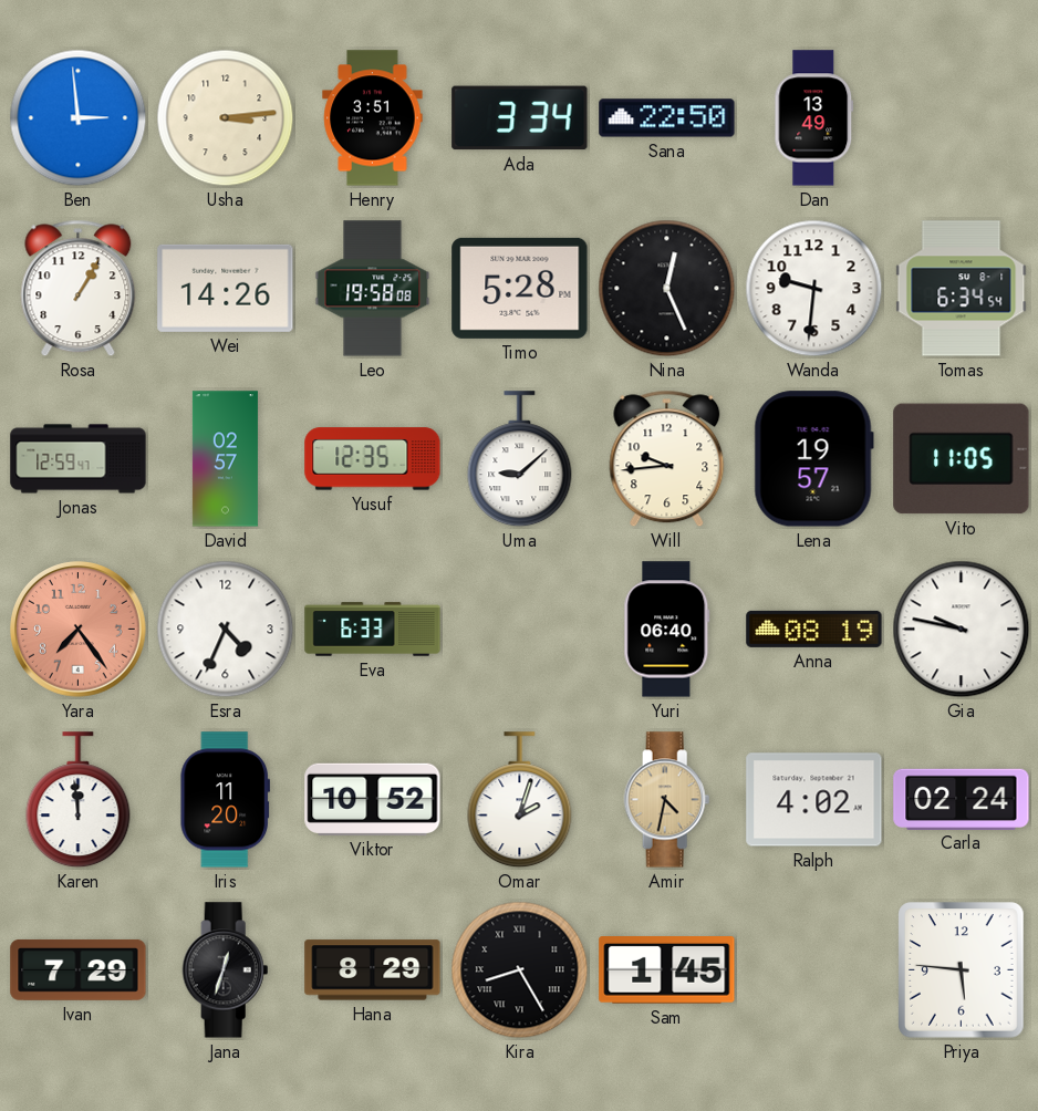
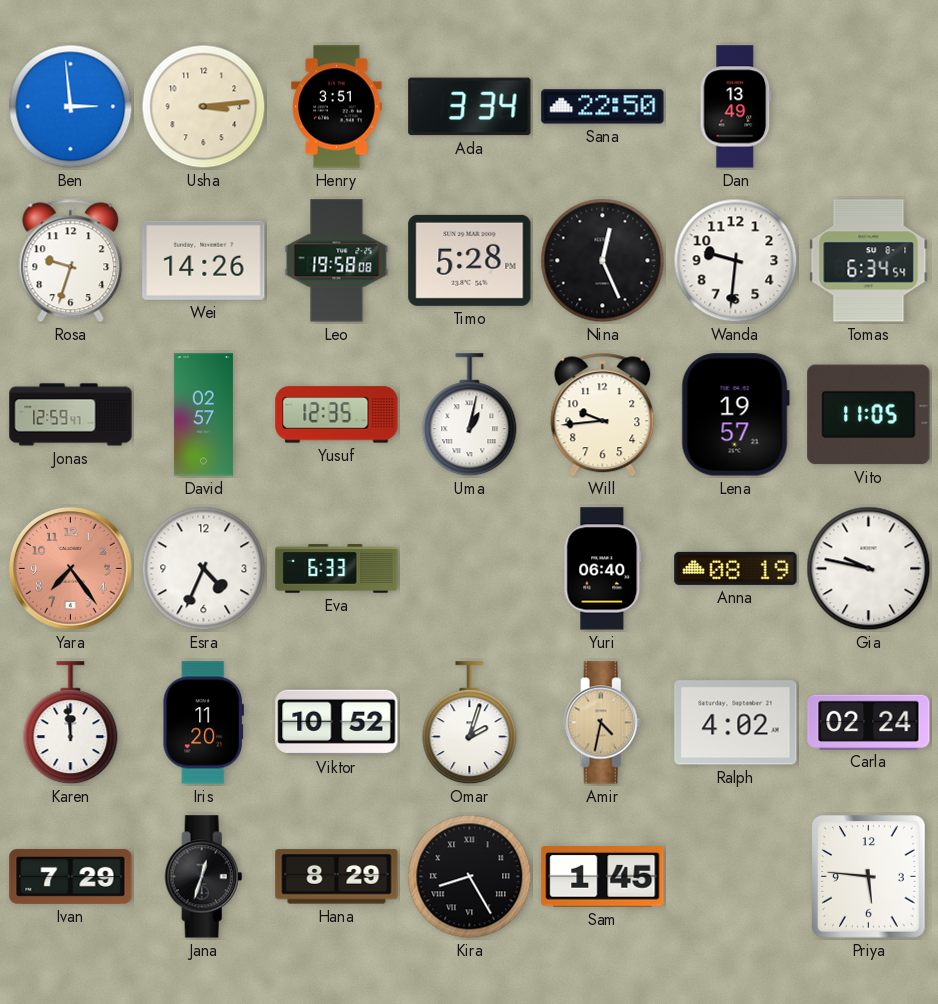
Rosa: 1:05 -> 9:33
Uma: 9:08 -> 1:02
